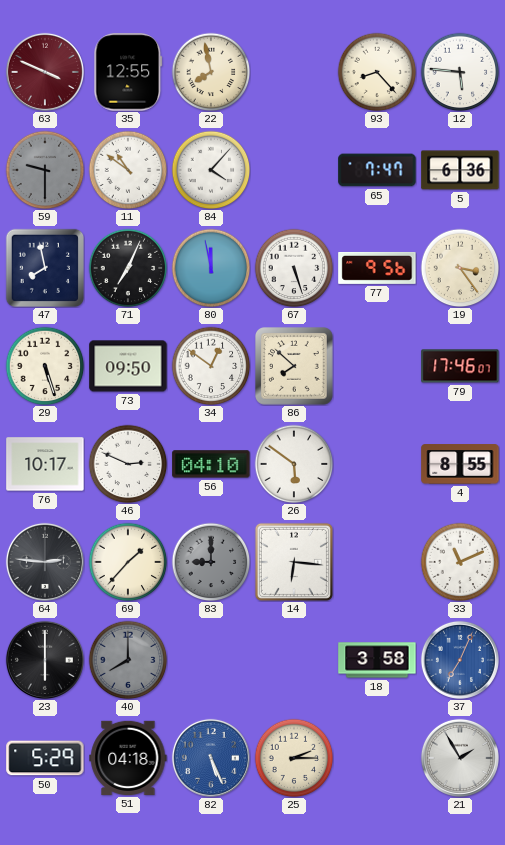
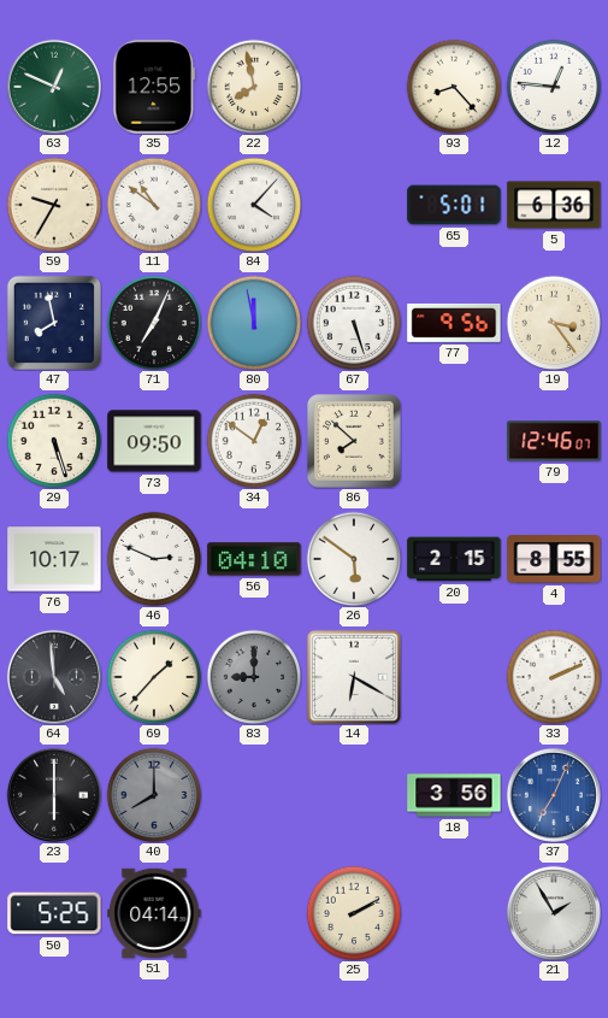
63: 3:49 -> 12:49
63 dial: burgundy -> green
12: 5:46 -> 12:46
59: 9:30 -> 9:35
59 dial: grey -> cream
65: 7:47 -> 5:01
79: 17:46 -> 12:46
20: none -> 2:15
64: 2:46 -> 4:59
14: 6:16 -> 6:20
33: 11:11 -> 2:11
18: 3:58 -> 3:56
50: 5:29 -> 5:25
51: 04:18 -> 04:14
82: 5:26 -> none
25: 2:15 -> 2:10
